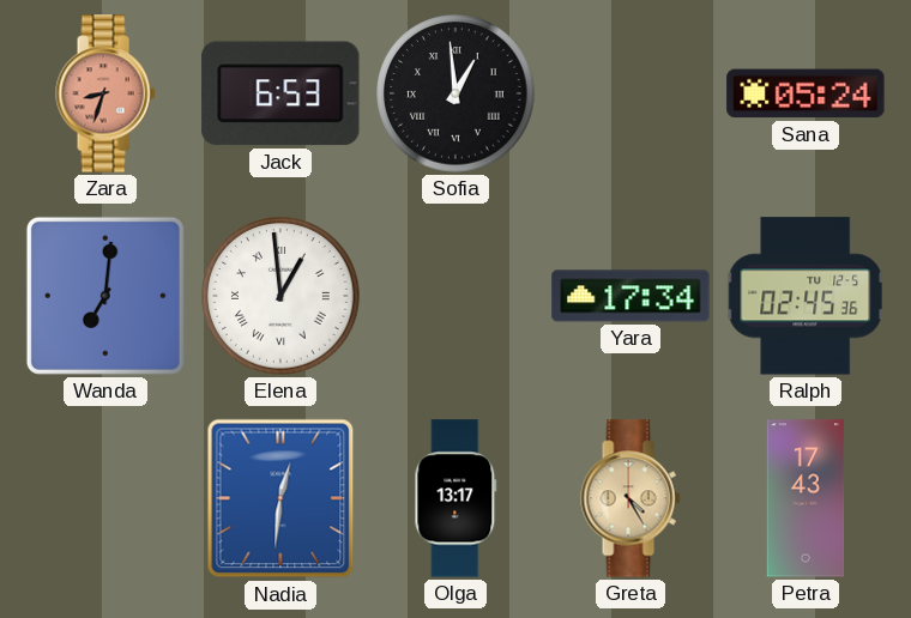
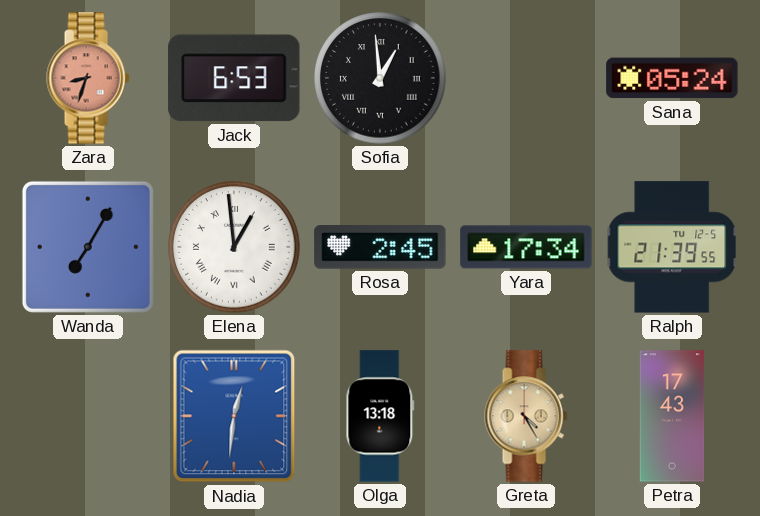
Wanda: 7:01 -> 7:05
Rosa: none -> 2:45
Ralph: 02:45 -> 21:39
Olga: 13:17 -> 13:18
